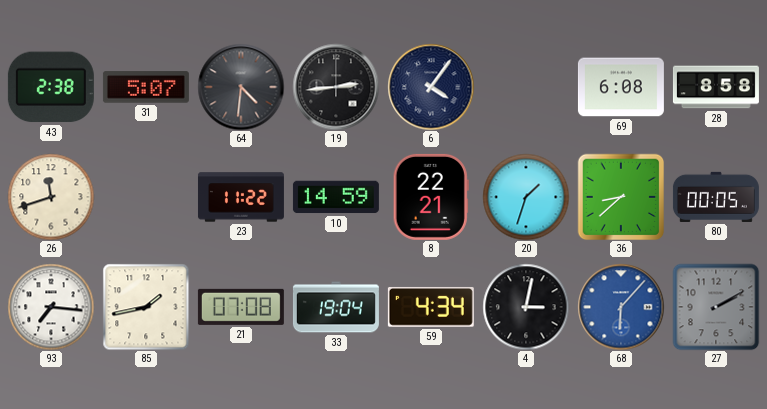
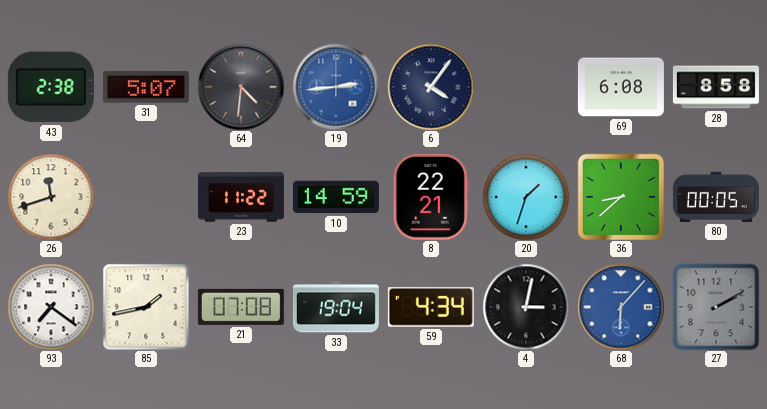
19 dial: black -> blue
93: 7:16 -> 7:21
